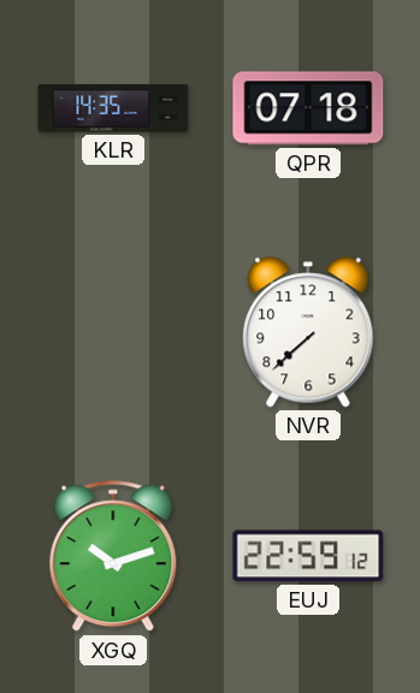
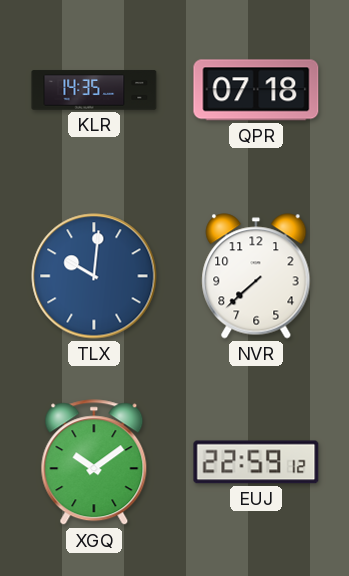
TLX: none -> 10:01
XGQ: 10:12 -> 10:09
